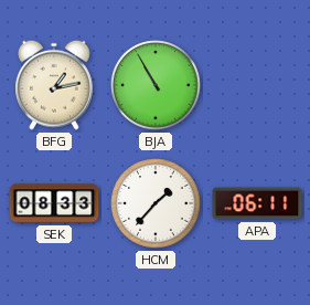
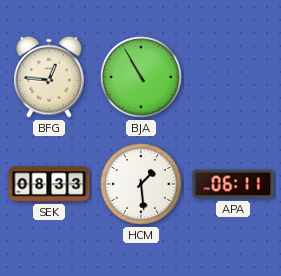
BFG: 1:13 -> 12:46
HCM: 1:37 -> 1:29
